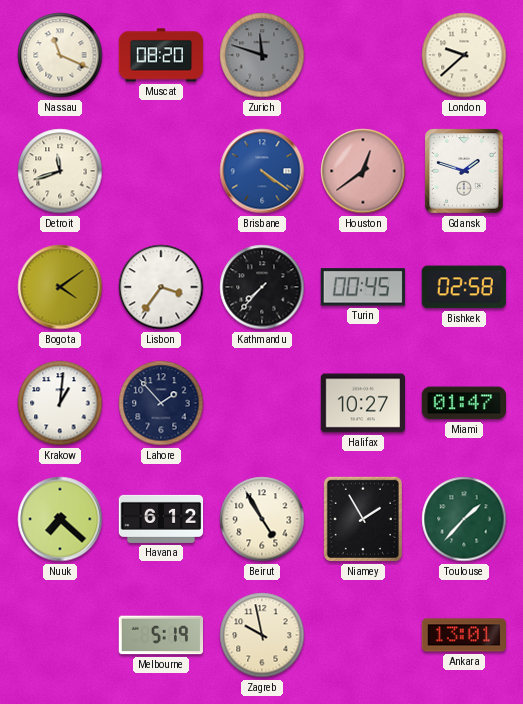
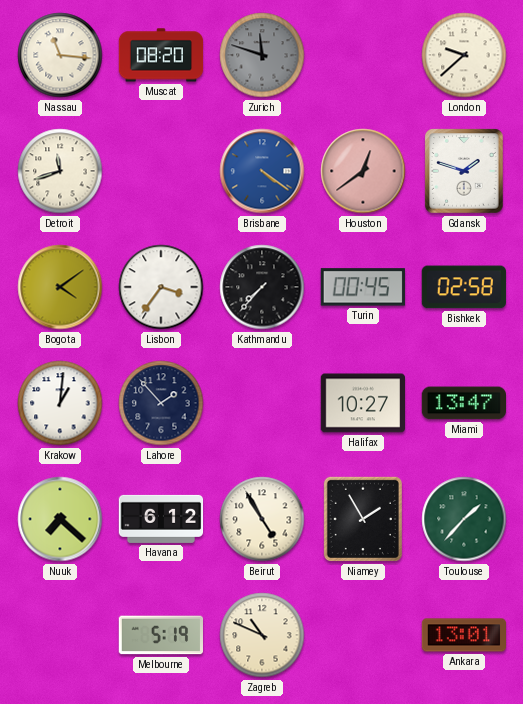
Nassau: 11:19 -> 11:16
Miami: 01:47 -> 13:47
Zagreb: 9:58 -> 10:49
